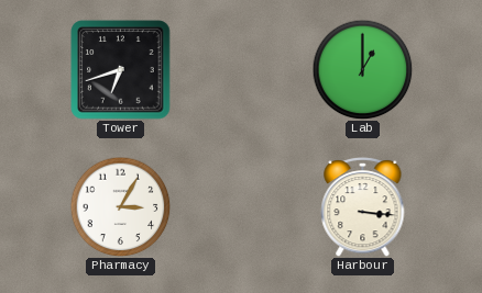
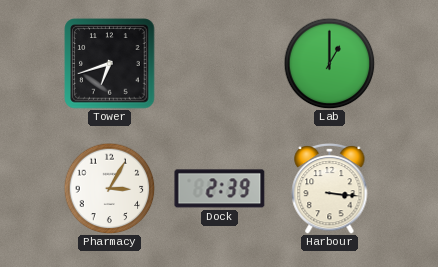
Dock: none -> 2:39
